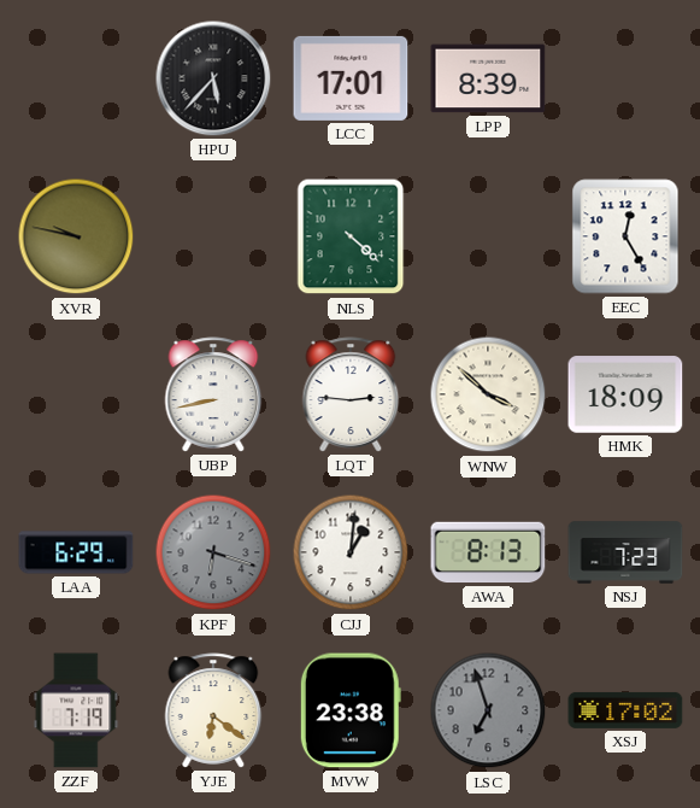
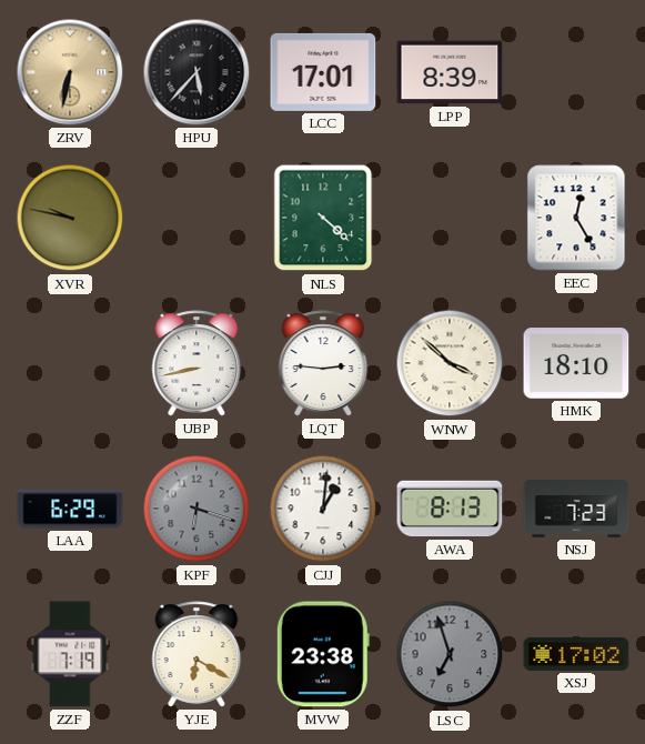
ZRV: none -> 6:32
HMK: 18:09 -> 18:10
YJE: 6:21 -> 6:20
